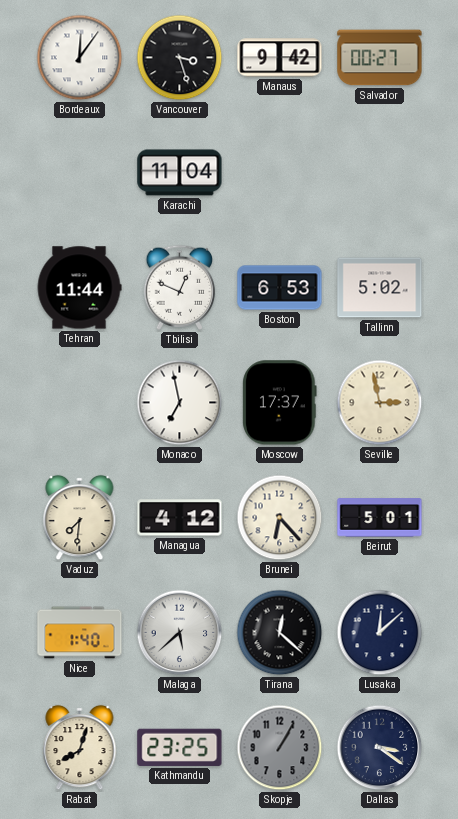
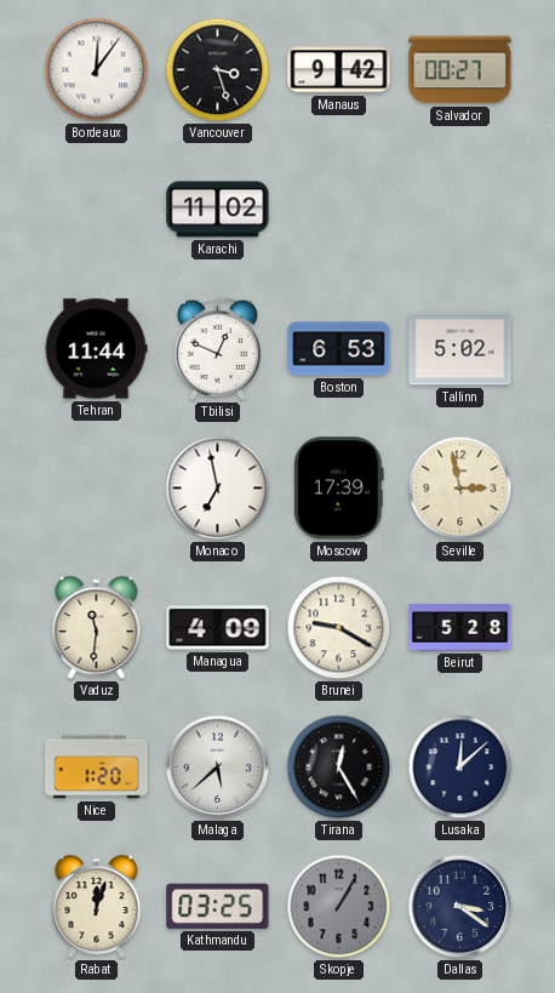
Karachi: 11:04 -> 11:02
Moscow: 17:37 -> 17:39
Vaduz: 7:31 -> 11:31
Managua: 4:12 -> 4:09
Brunei: 6:23 -> 9:20
Beirut: 5:01 -> 5:28
Nice: 1:40 -> 1:20
Tirana: 12:22 -> 12:25
Rabat: 8:03 -> 12:03
Kathmandu: 23:25 -> 03:25
